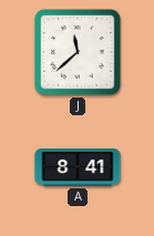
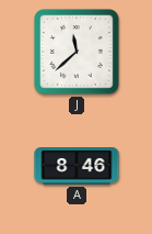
A: 8:41 -> 8:46
